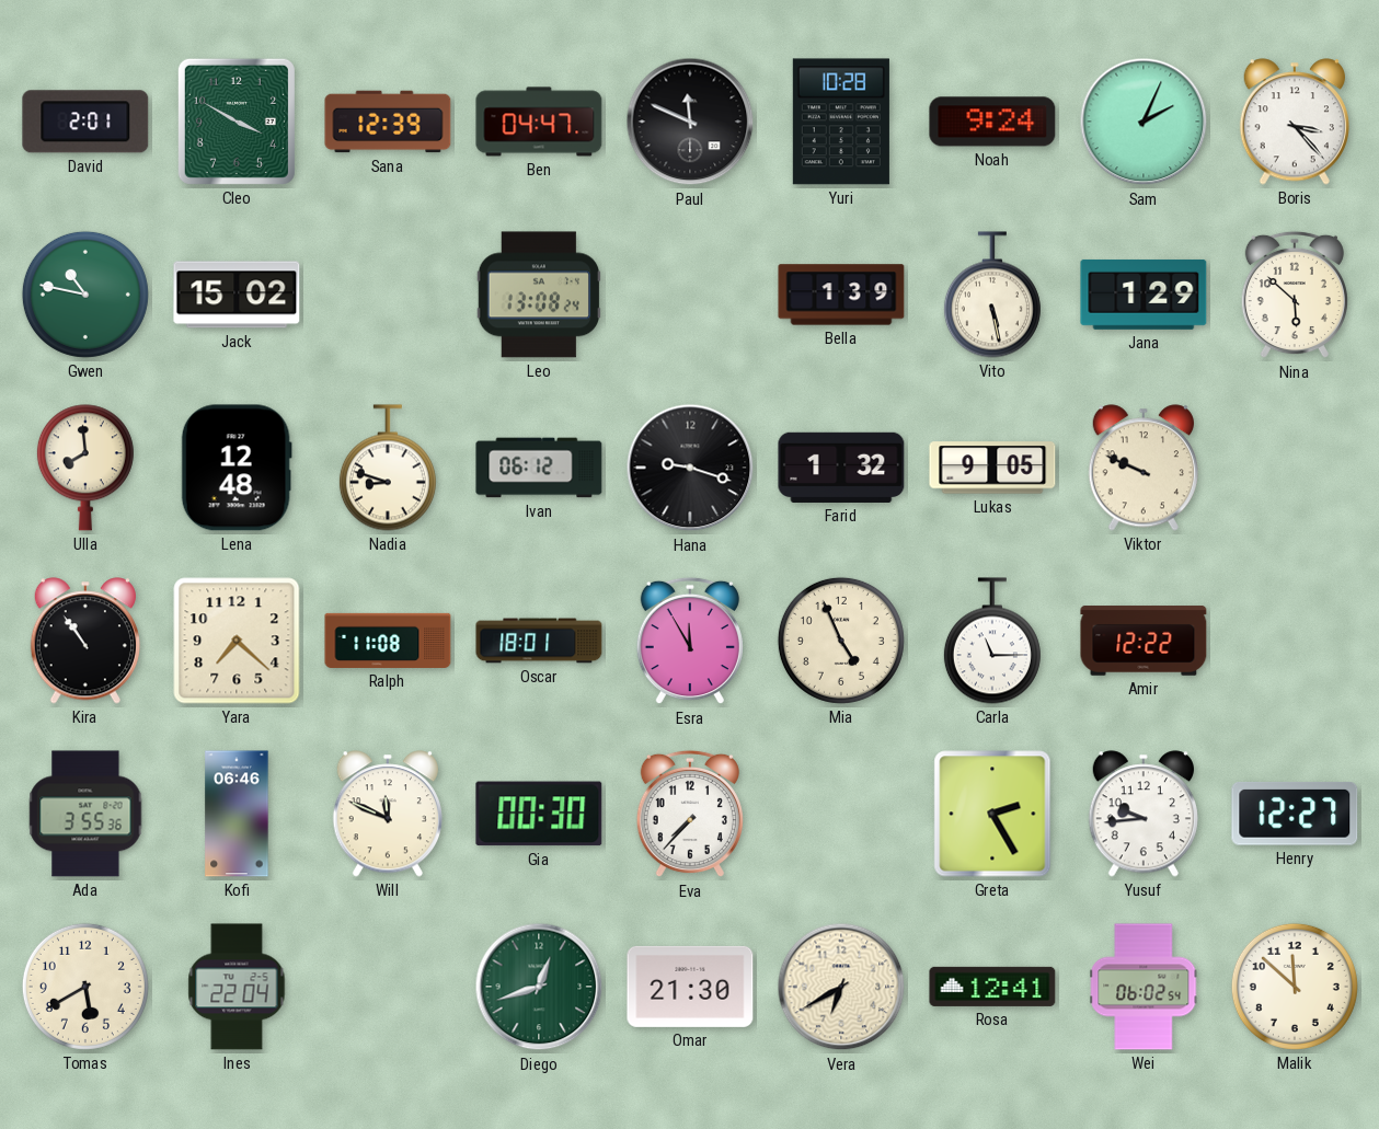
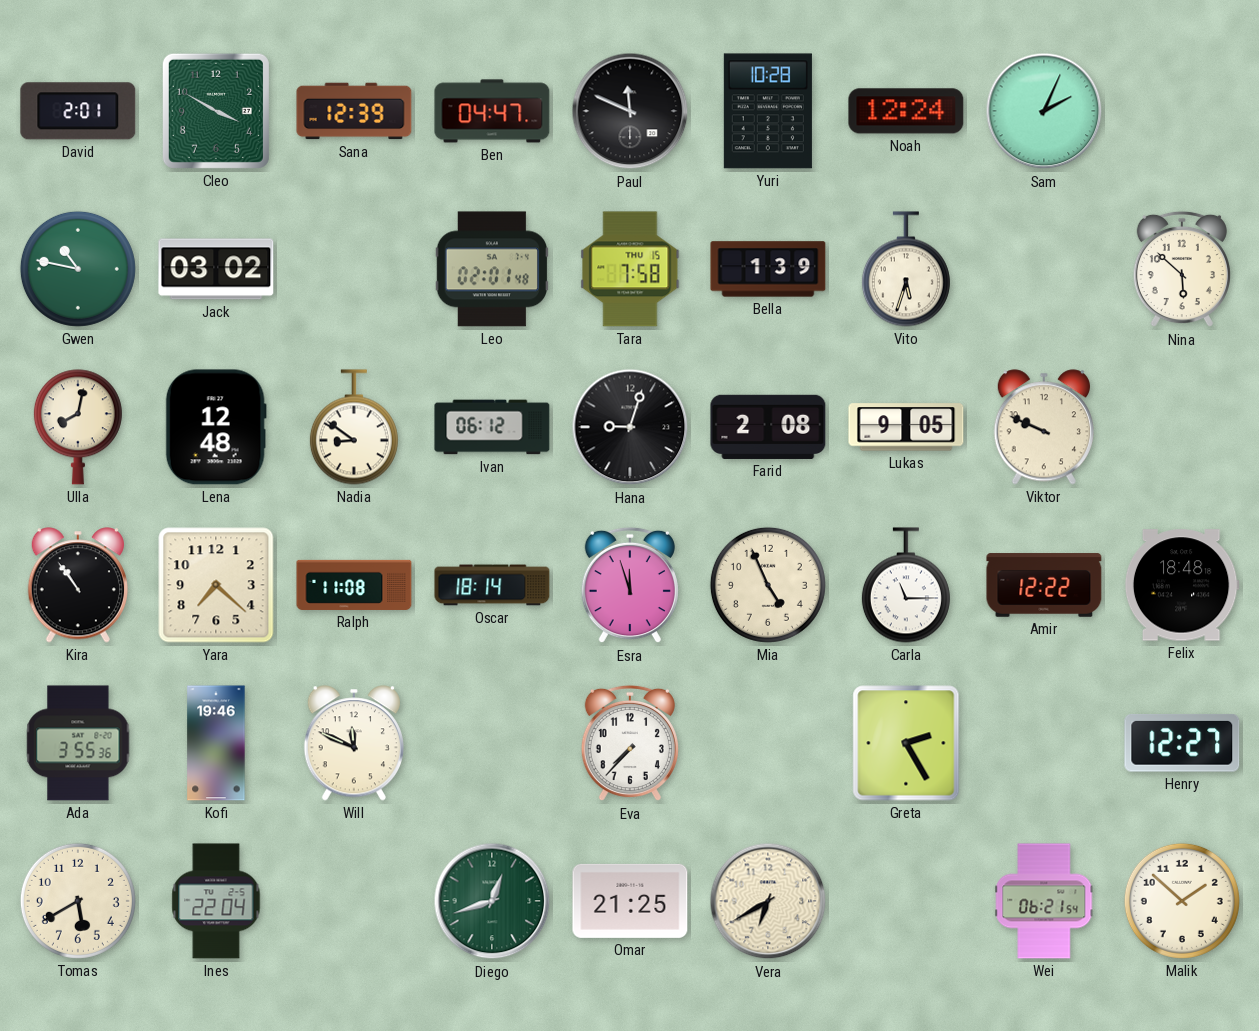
Noah: 9:24 -> 12:24
Boris: 3:23 -> none
Jack: 15:02 -> 03:02
Leo: 13:08 -> 02:01
Tara: none -> 7:58
Vito: 5:28 -> 5:33
Jana: 1:29 -> none
Ulla: 7:59 -> 8:02
Nadia: 8:48 -> 8:51
Hana: 9:18 -> 9:03
Farid: 1:32 -> 2:08
Oscar: 18:01 -> 18:14
Esra: 11:55 -> 11:57
Felix: none -> 18:48
Kofi: 06:46 -> 19:46
Gia: 00:30 -> none
Yusuf: 9:44 -> none
Omar: 21:30 -> 21:25
Rosa: 12:41 -> none
Wei: 06:02 -> 06:21
Malik: 11:52 -> 1:52
